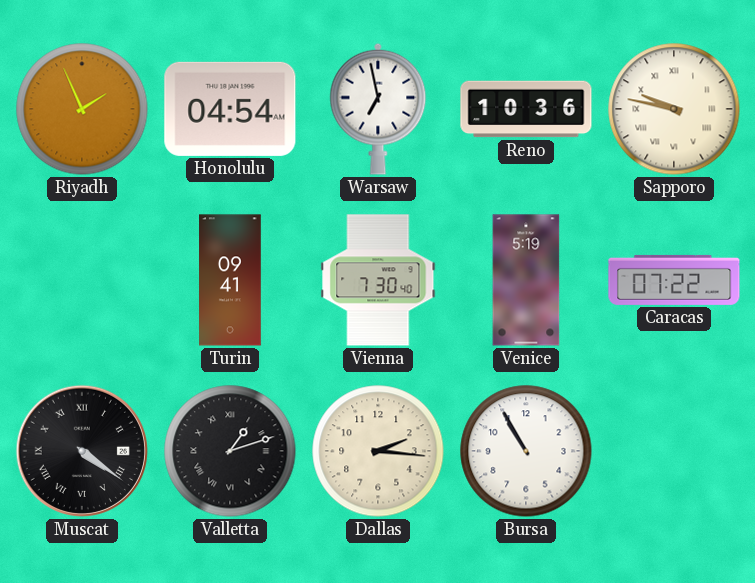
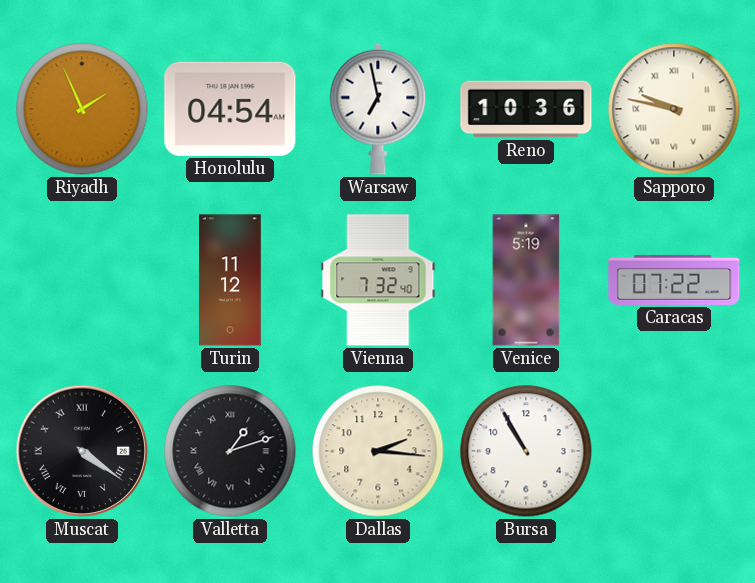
Turin: 09:41 -> 11:12
Vienna: 7:30 -> 7:32
